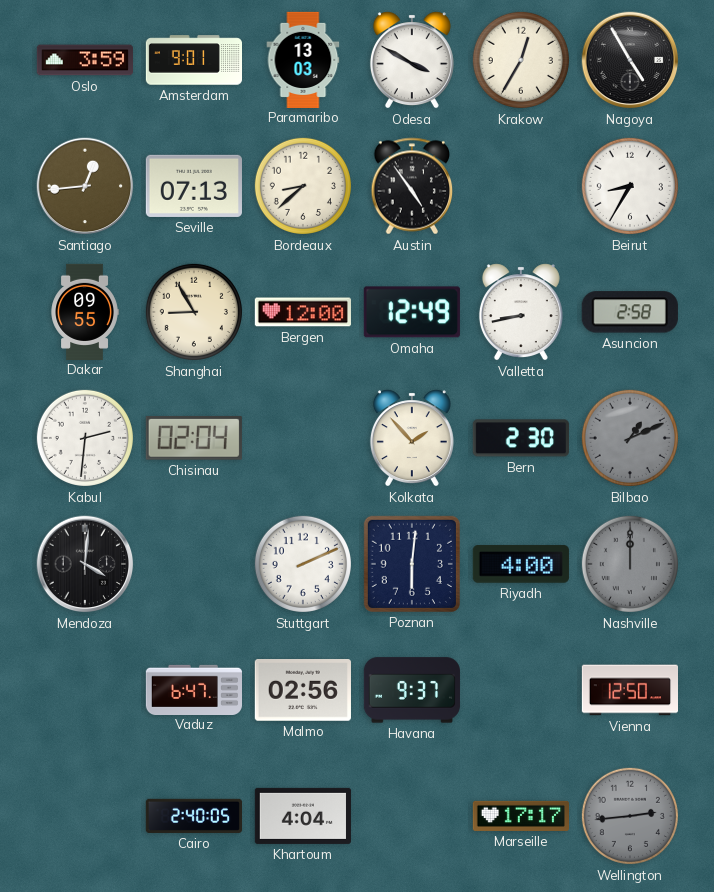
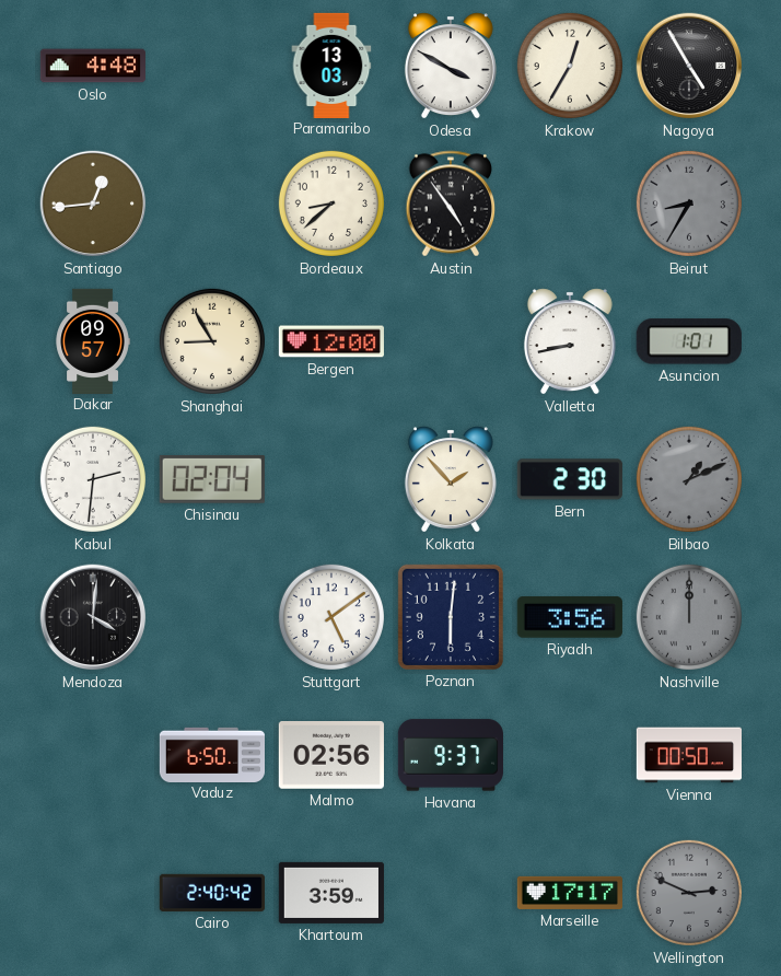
Oslo: 3:59 -> 4:48
Amsterdam: 9:01 -> none
Seville: 07:13 -> none
Beirut dial: white -> grey
Dakar: 09:55 -> 09:57
Omaha: 12:49 -> none
Asuncion: 2:58 -> 1:01
Stuttgart: 2:11 -> 5:09
Riyadh: 4:00 -> 3:56
Vaduz: 6:47 -> 6:50
Vienna: 12:50 -> 00:50
Cairo: 2:40:05 -> 2:40:42
Khartoum: 4:04 -> 3:59
Wellington: 2:44 -> 2:49
